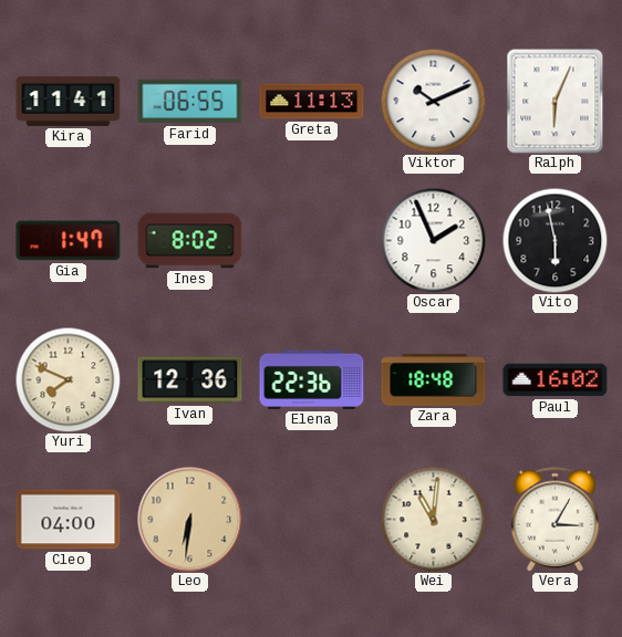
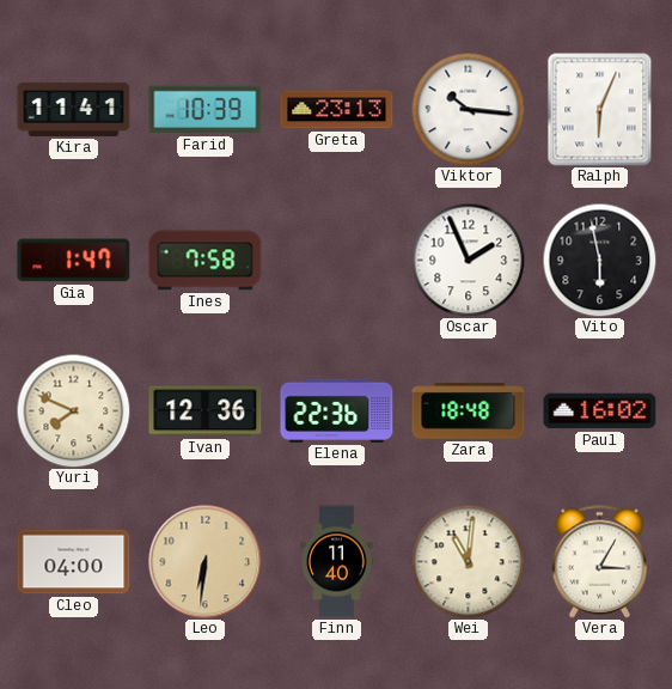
Farid: 06:55 -> 10:39
Greta: 11:13 -> 23:13
Viktor: 10:11 -> 10:16
Ines: 8:02 -> 7:58
Finn: none -> 11:40
